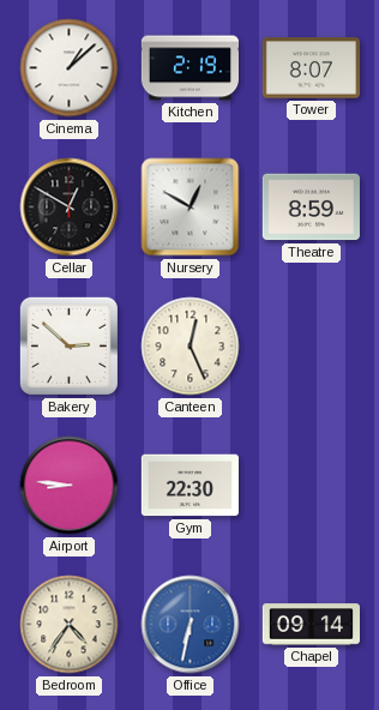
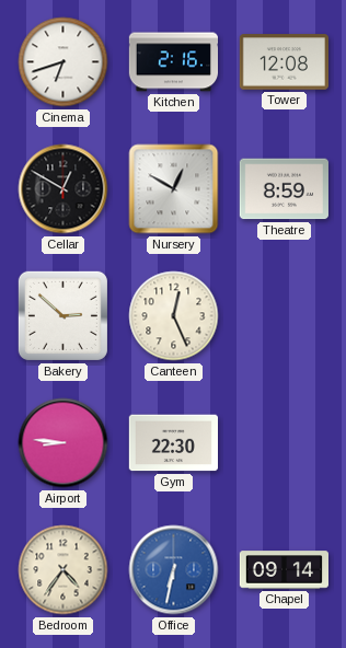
Cinema: 1:08 -> 6:42
Kitchen: 2:19 -> 2:16
Tower: 8:07 -> 12:08
